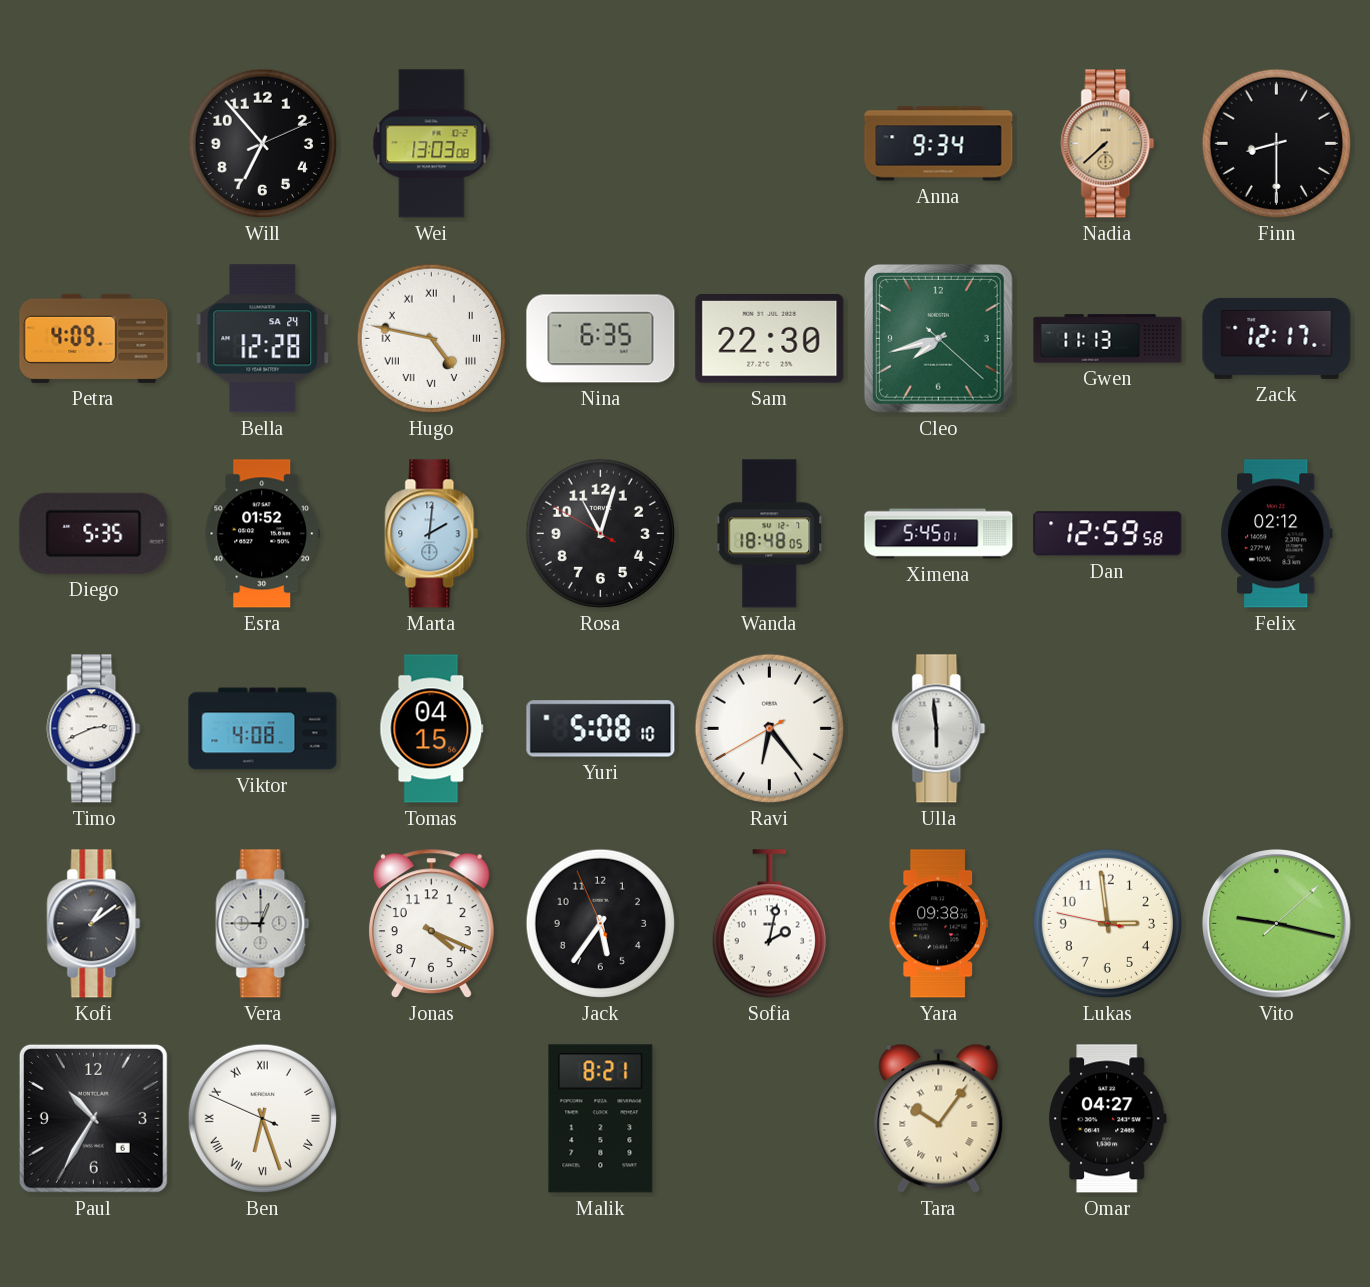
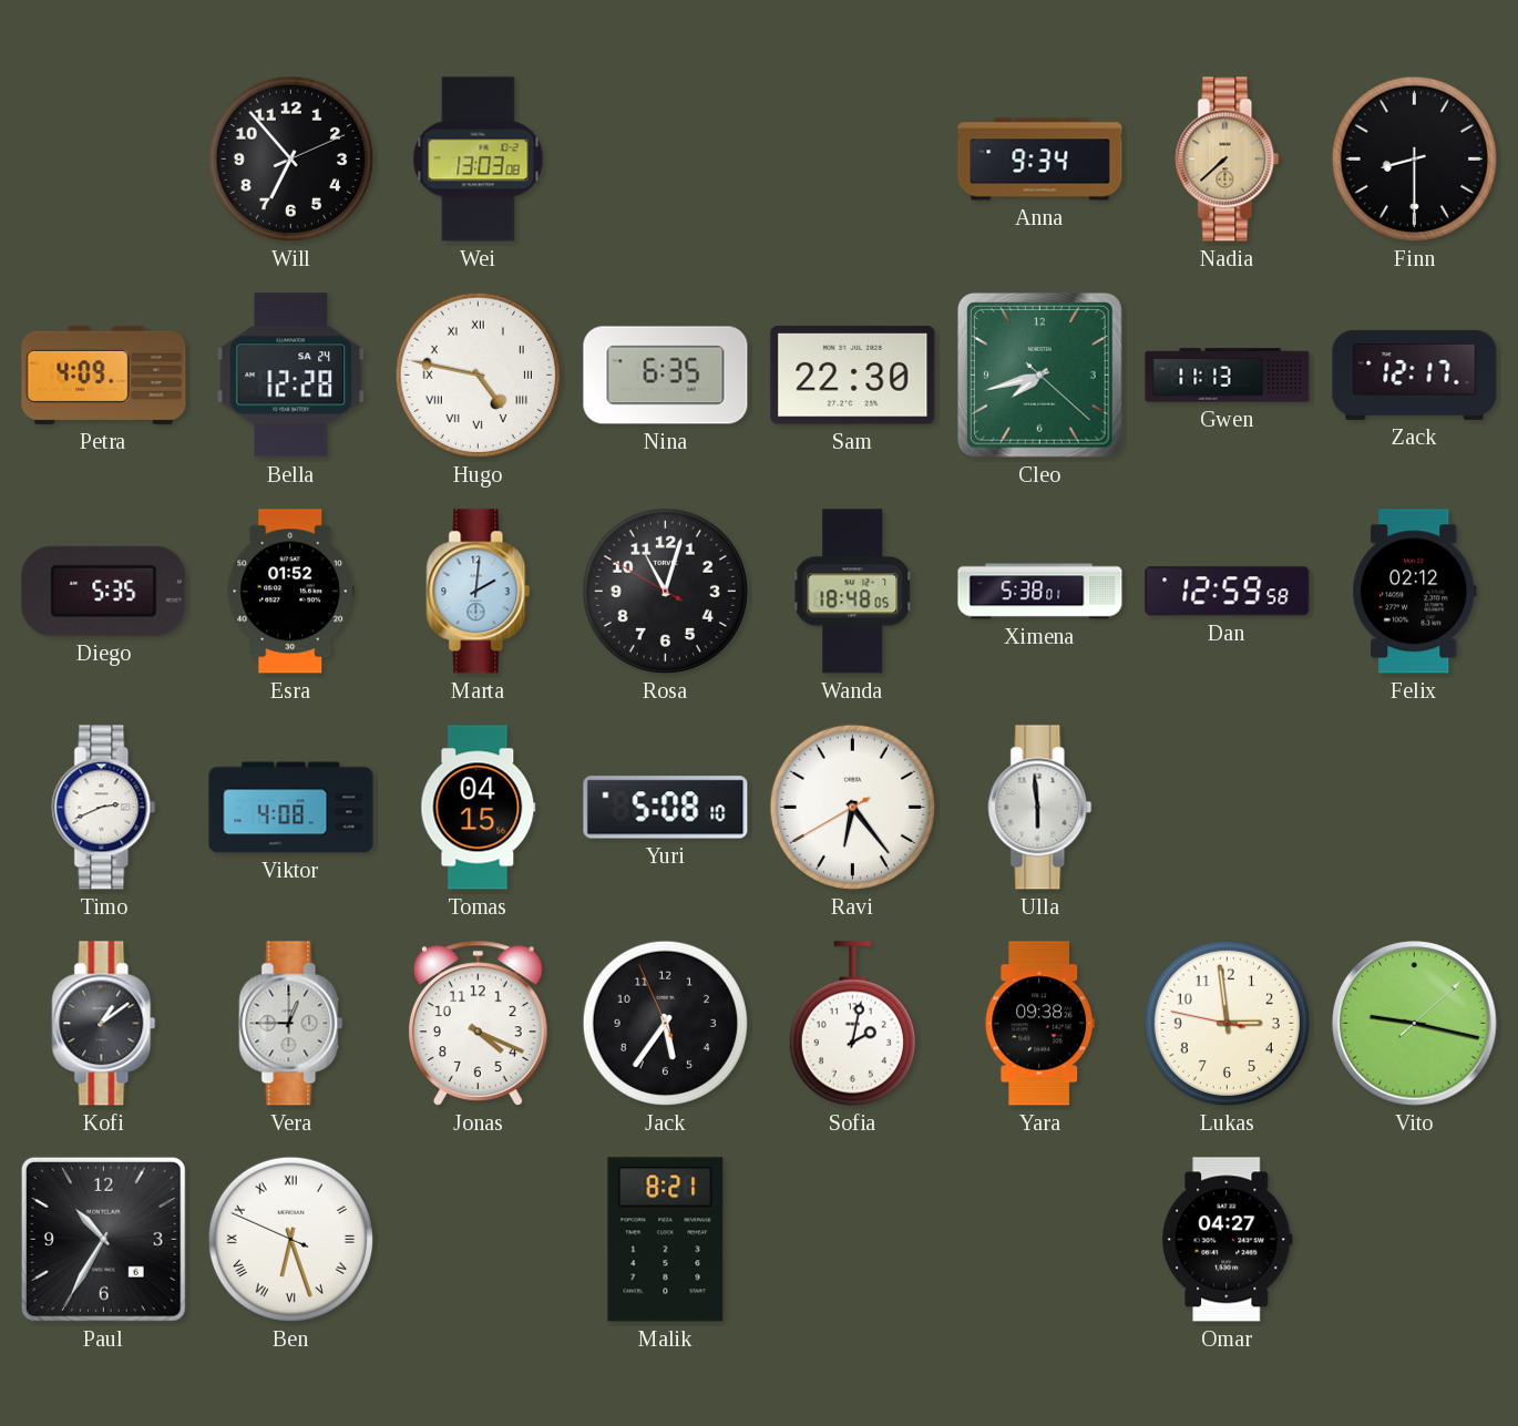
Ximena: 5:45 -> 5:38
Tara: 10:06 -> none
